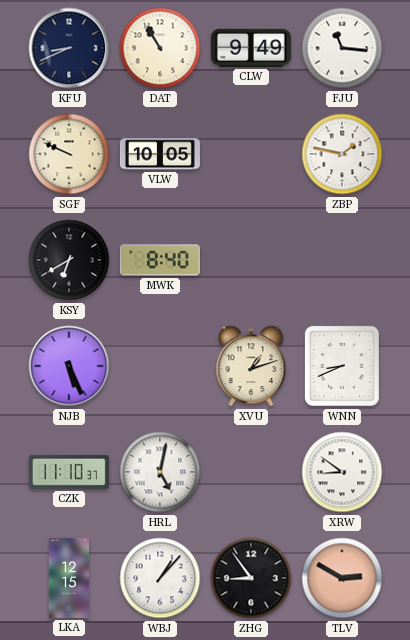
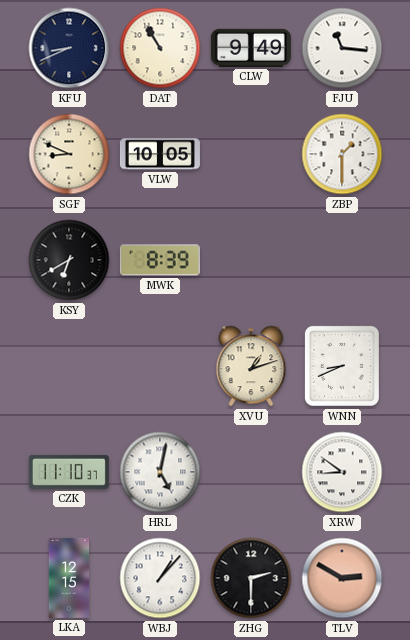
SGF: 9:49 -> 8:49
ZBP: 1:47 -> 1:30
MWK: 8:40 -> 8:39
NJB: 5:26 -> none
ZHG: 8:54 -> 2:30
